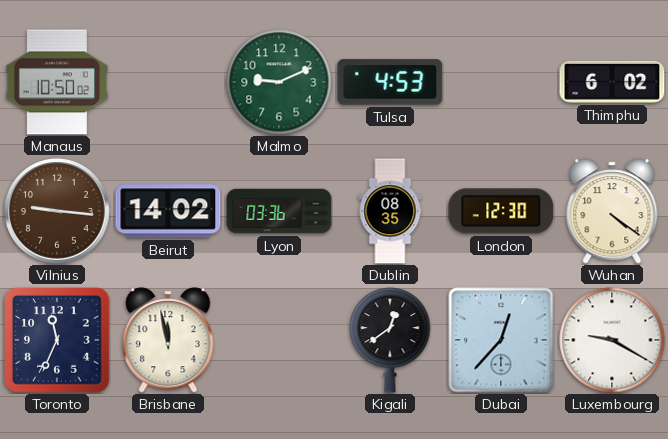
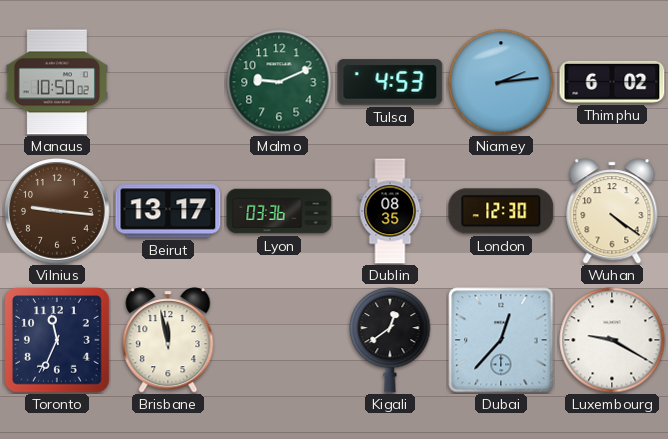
Niamey: none -> 2:14
Beirut: 14:02 -> 13:17
